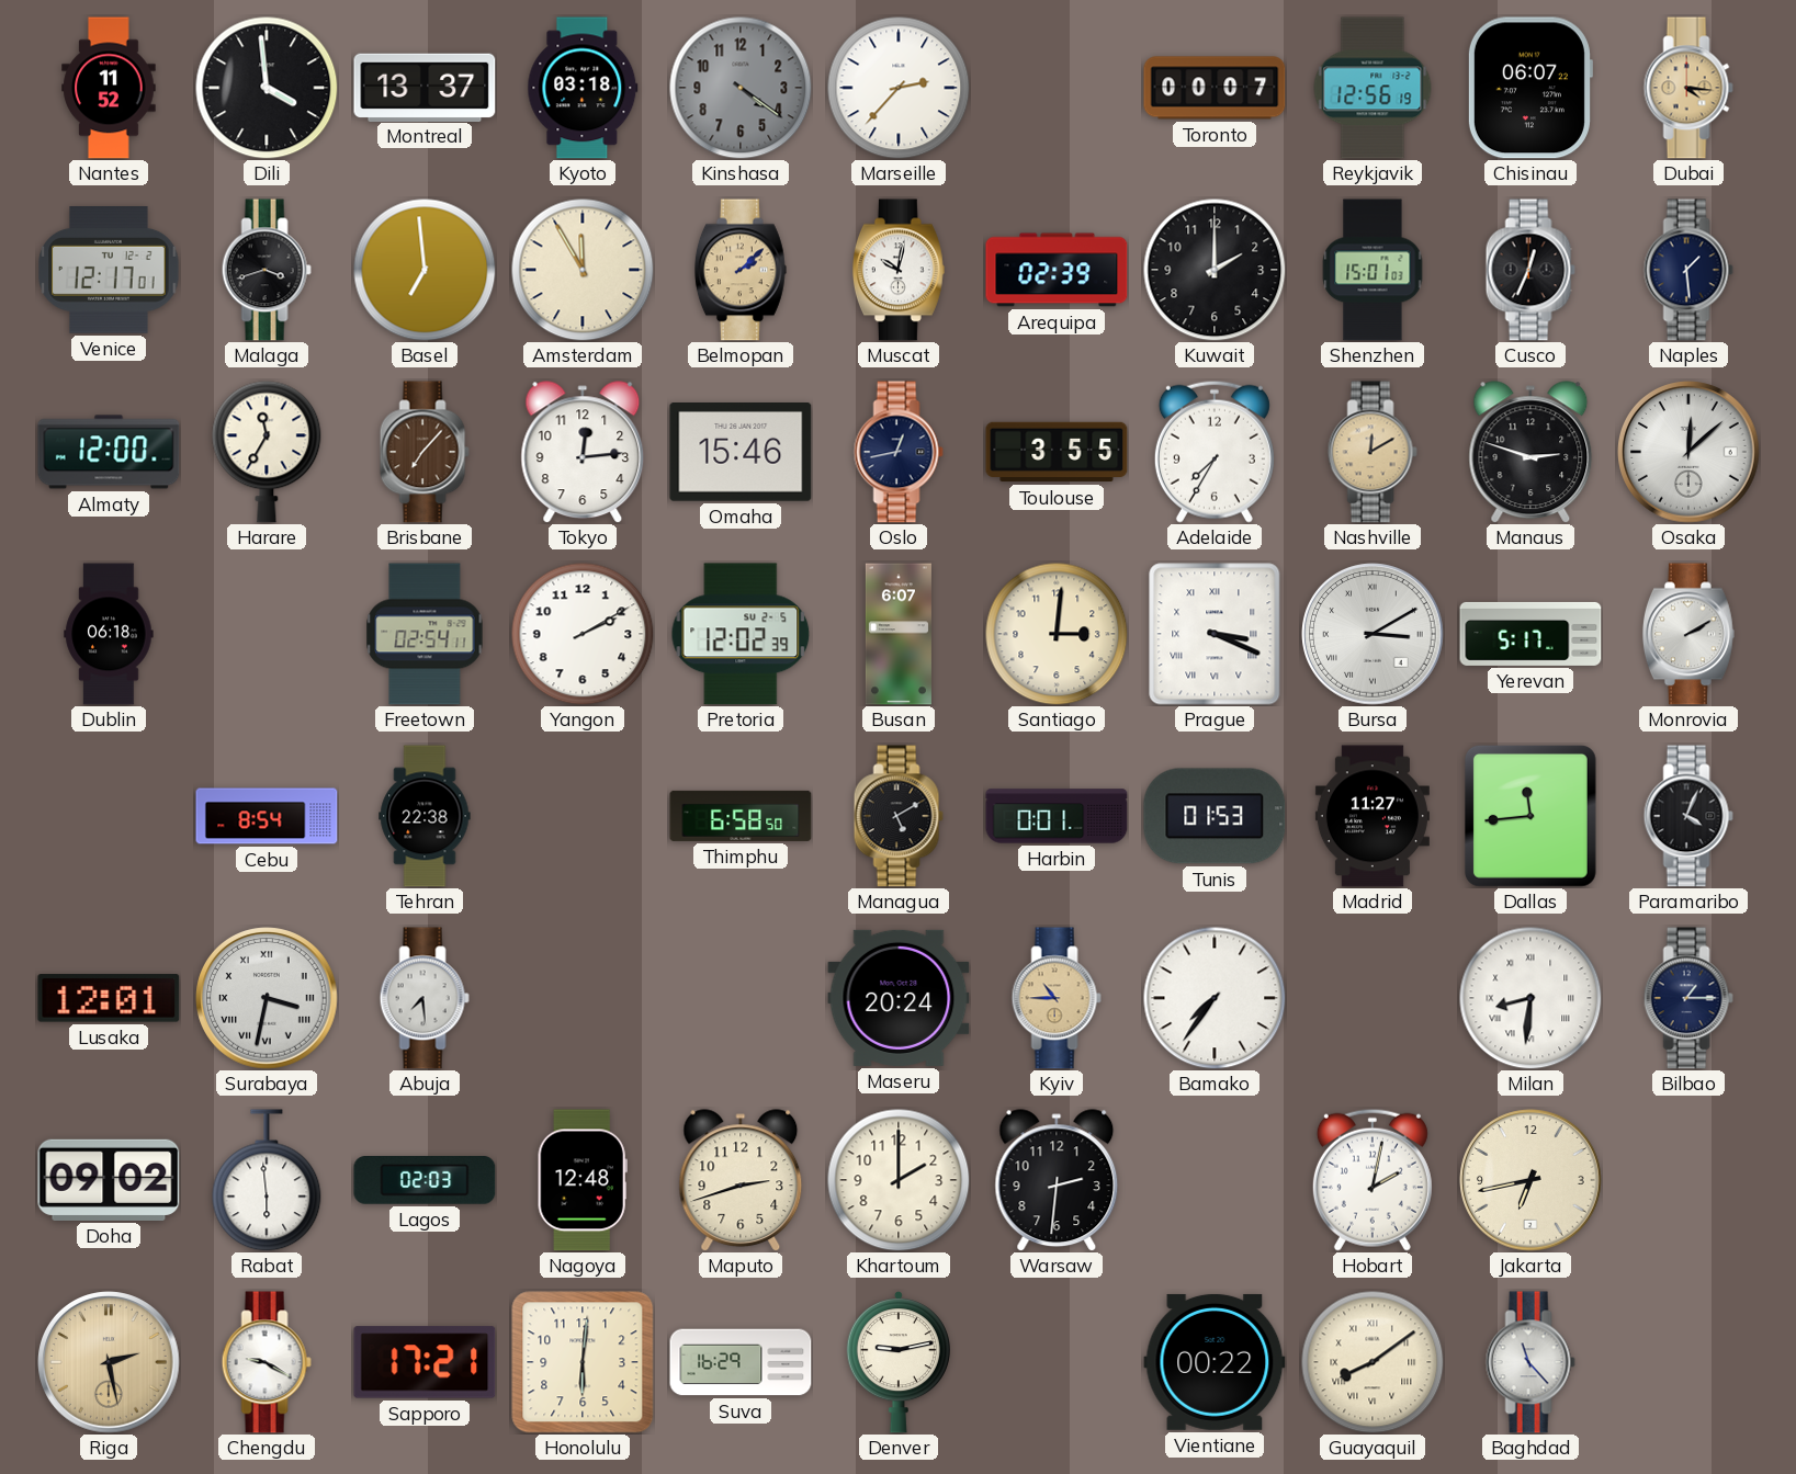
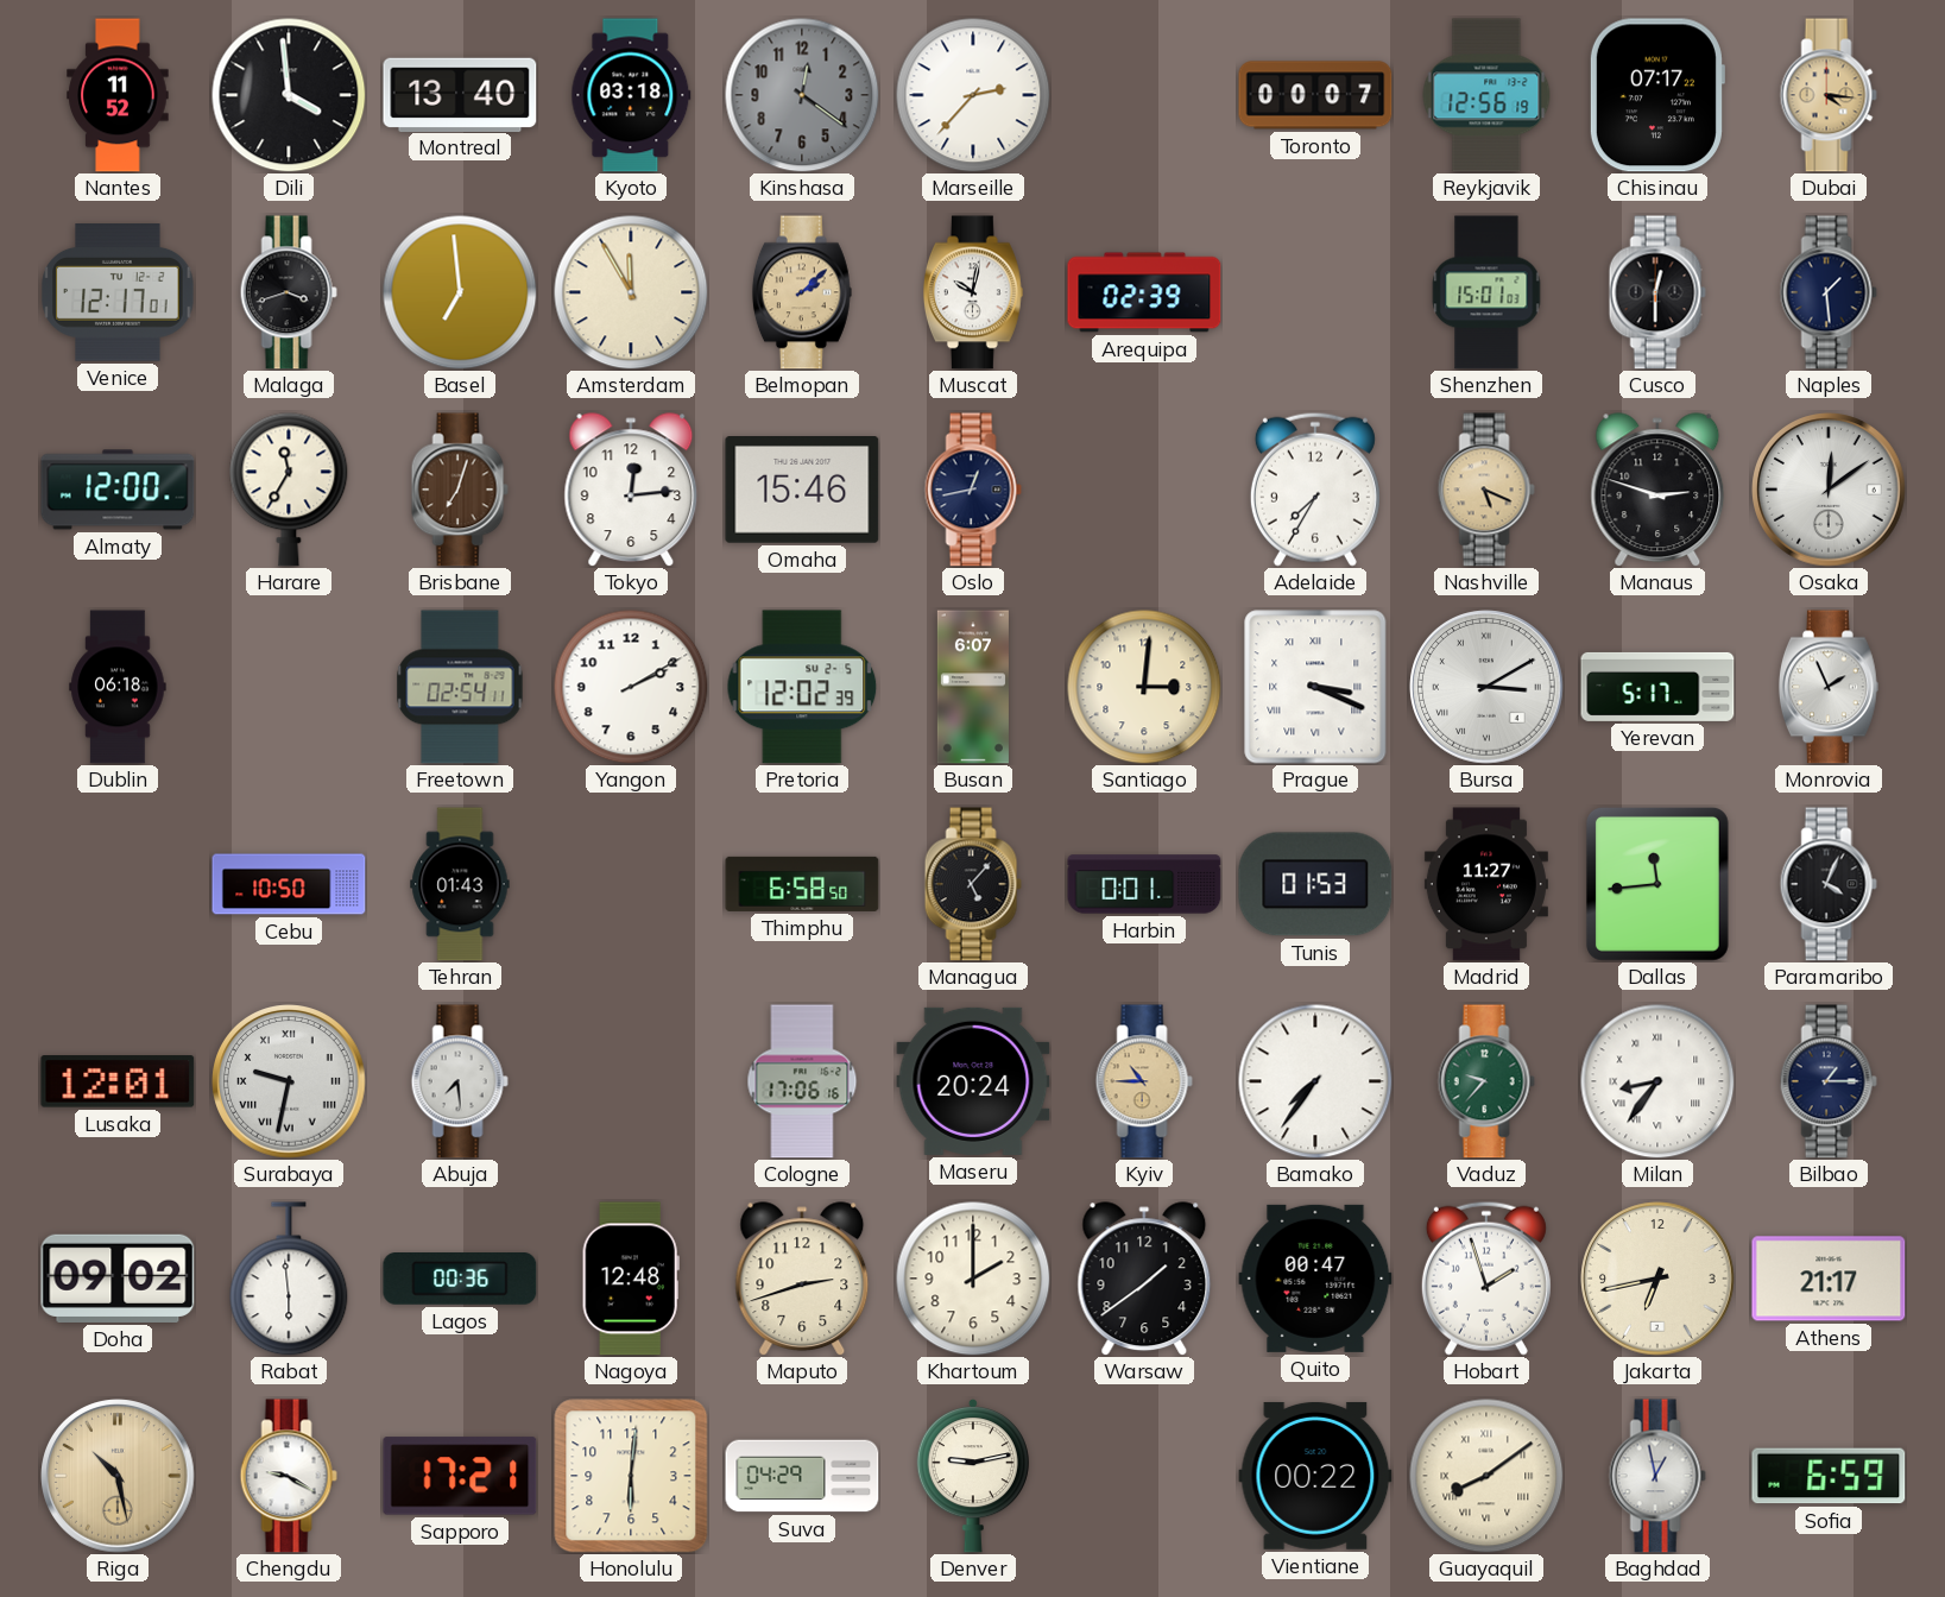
Montreal: 13:37 -> 13:40
Kinshasa: 4:21 -> 12:21
Chisinau: 06:07 -> 07:17
Kuwait: 2:00 -> none
Cusco: 12:34 -> 12:30
Brisbane: 7:07 -> 7:03
Toulouse: 3:55 -> none
Nashville: 12:10 -> 5:19
Osaka: 12:08 -> 12:09
Monrovia: 2:10 -> 1:56
Cebu: 8:54 -> 10:50
Tehran: 22:38 -> 01:43
Managua: 5:10 -> 5:07
Surabaya: 3:32 -> 9:32
Cologne: none -> 17:06
Vaduz: none -> 9:37
Milan: 8:31 -> 8:36
Lagos: 02:03 -> 00:36
Warsaw: 2:31 -> 1:39
Quito: none -> 00:47
Hobart: 2:02 -> 1:57
Athens: none -> 21:17
Riga: 2:28 -> 10:28
Suva: 16:29 -> 04:29
Baghdad: 11:23 -> 12:58
Sofia: none -> 6:59
